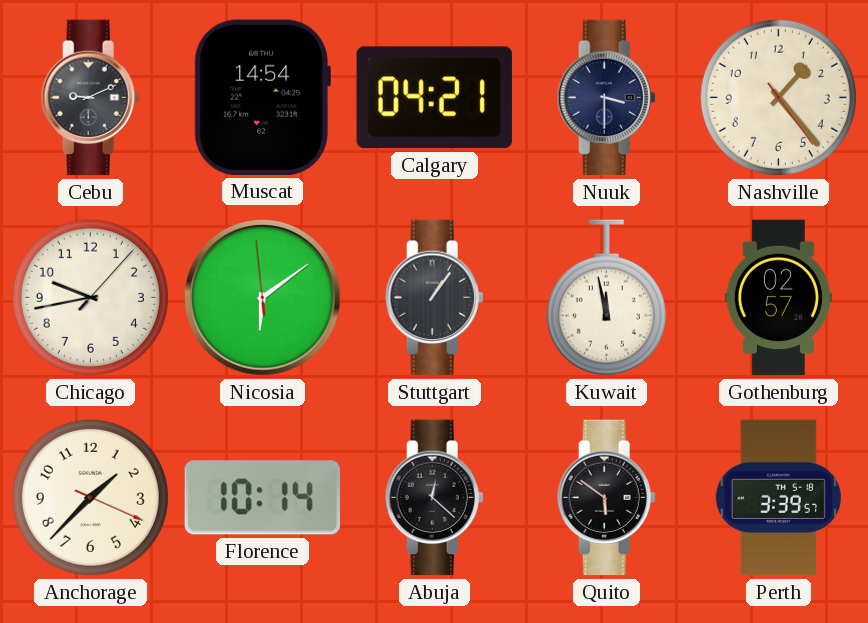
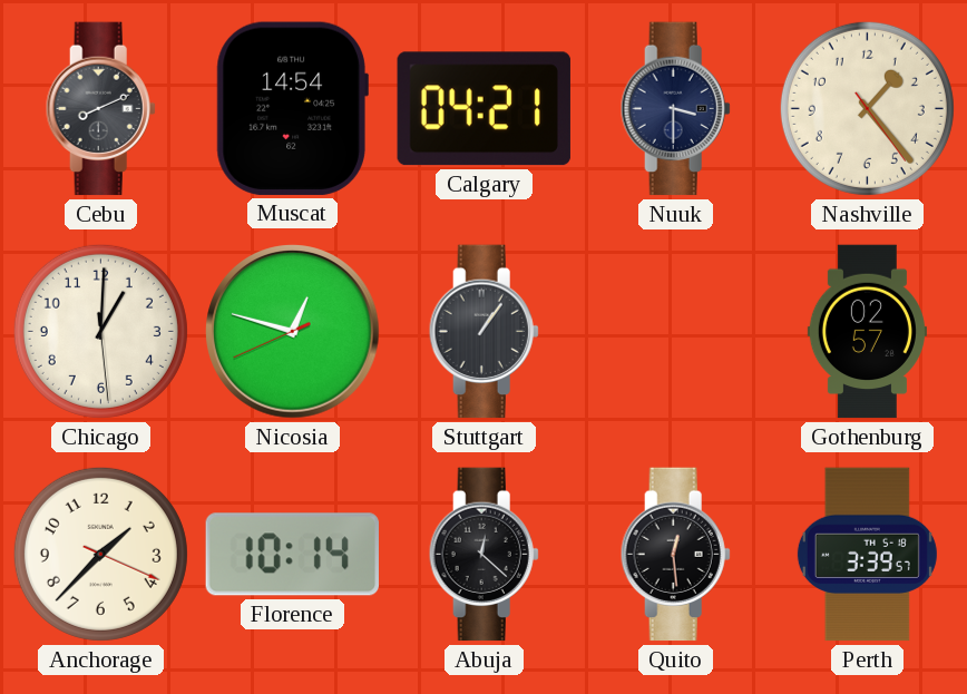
Cebu: 9:11 -> 8:11
Chicago: 9:43 -> 1:00
Nicosia: 6:08 -> 12:47
Kuwait: 11:58 -> none
Quito: 5:51 -> 12:29
